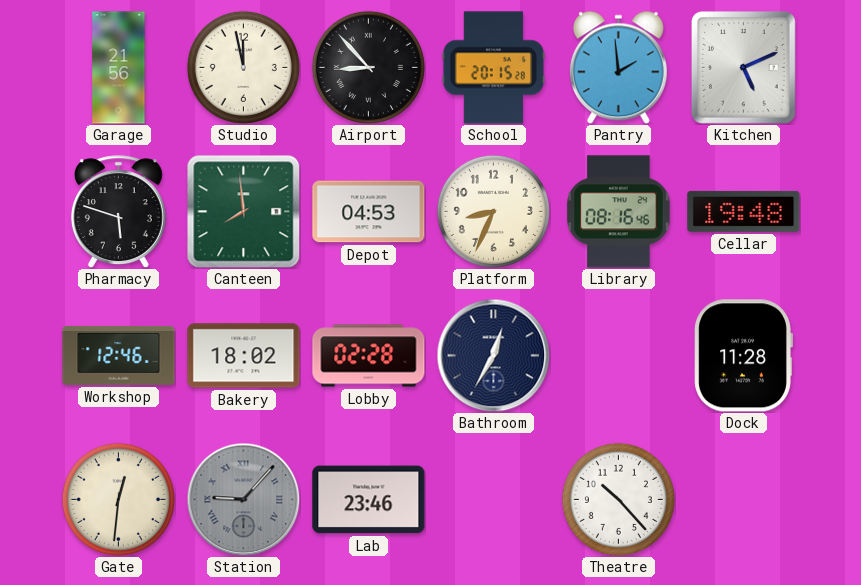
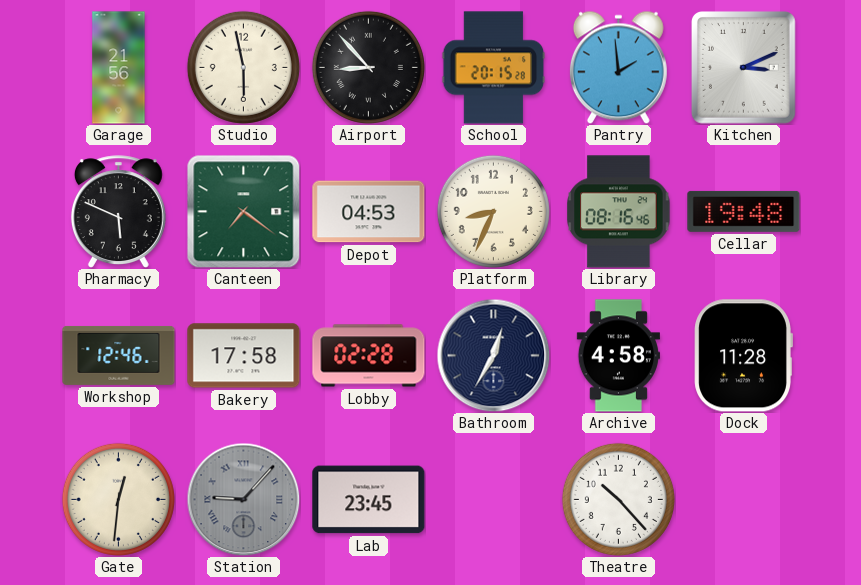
Studio: 11:58 -> 5:58
Kitchen: 5:11 -> 3:11
Pharmacy: 5:48 -> 5:49
Canteen: 7:59 -> 7:21
Bakery: 18:02 -> 17:58
Archive: none -> 4:58
Lab: 23:46 -> 23:45
